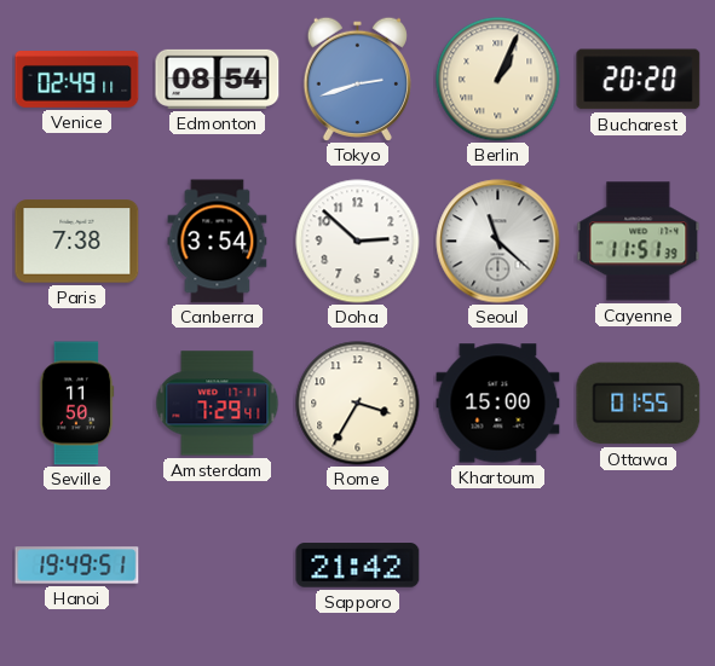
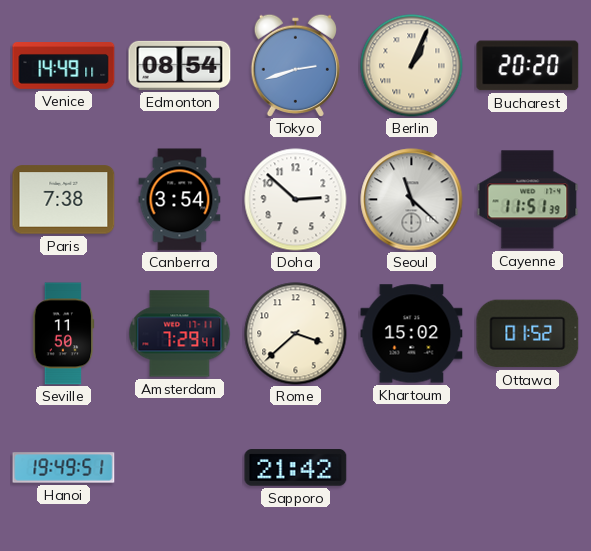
Venice: 02:49 -> 14:49
Rome: 3:35 -> 3:38
Khartoum: 15:00 -> 15:02
Ottawa: 01:55 -> 01:52
